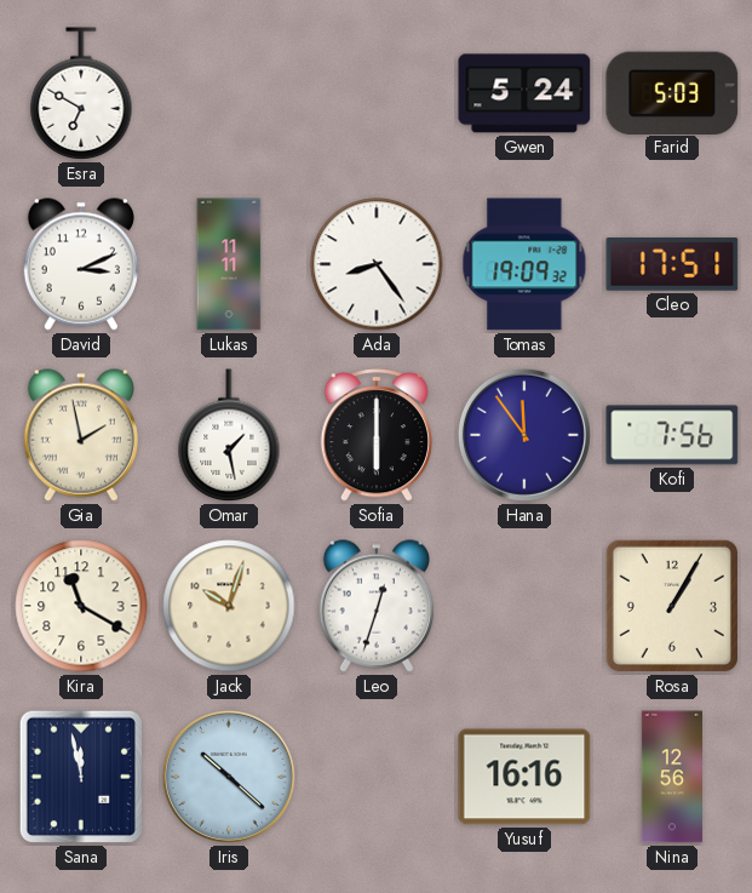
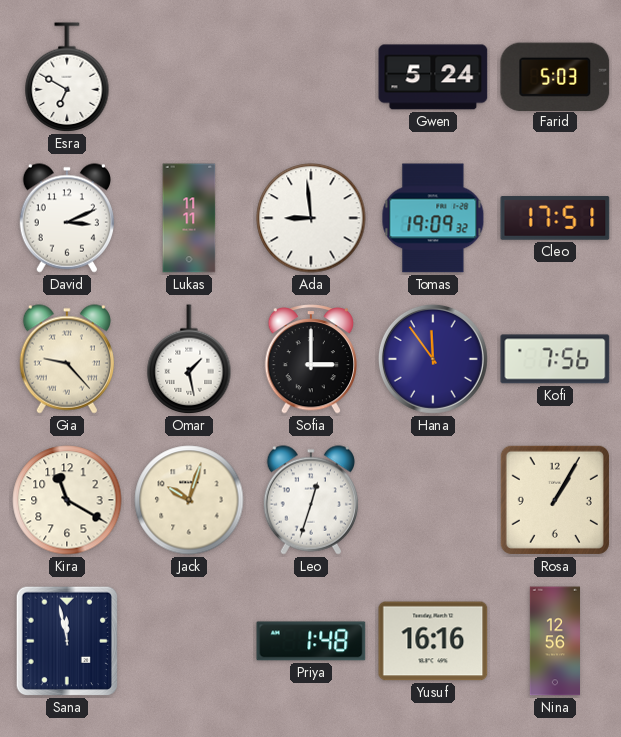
Ada: 8:24 -> 8:59
Gia: 1:58 -> 9:23
Sofia: 6:00 -> 3:00
Iris: 10:22 -> none
Priya: none -> 1:48
